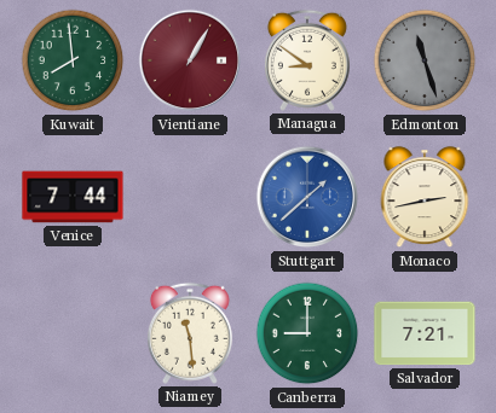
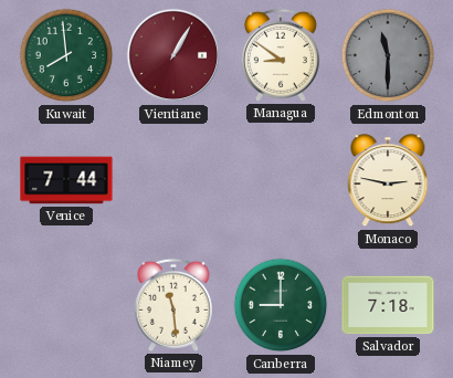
Edmonton: 11:27 -> 11:30
Stuttgart: 1:38 -> none
Monaco: 2:43 -> 2:47
Salvador: 7:21 -> 7:18
